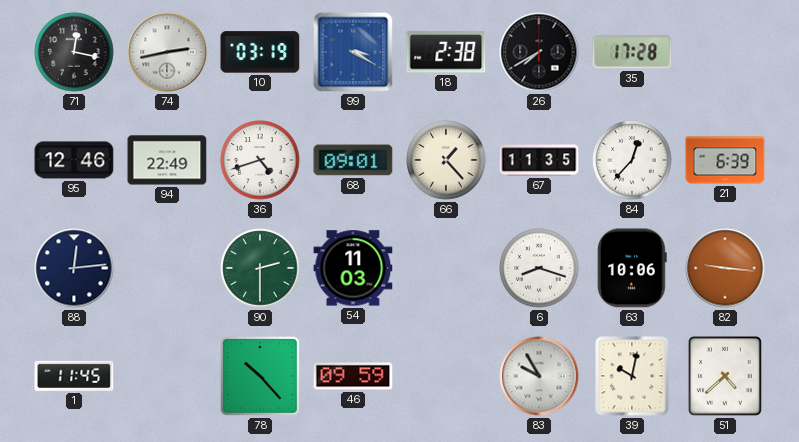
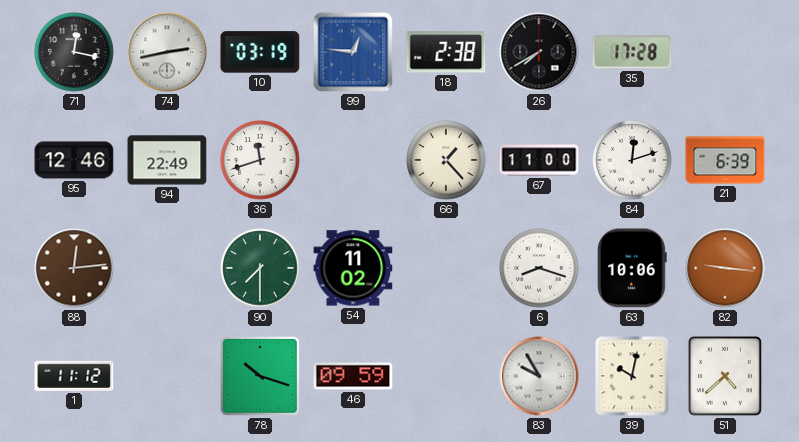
99: 3:20 -> 12:46
36: 4:42 -> 11:42
68: 09:01 -> none
67: 11:35 -> 11:00
84: 12:37 -> 12:12
88 dial: navy -> brown
90: 2:30 -> 7:30
54: 11:03 -> 11:02
1: 11:45 -> 11:12
78: 10:23 -> 10:18
